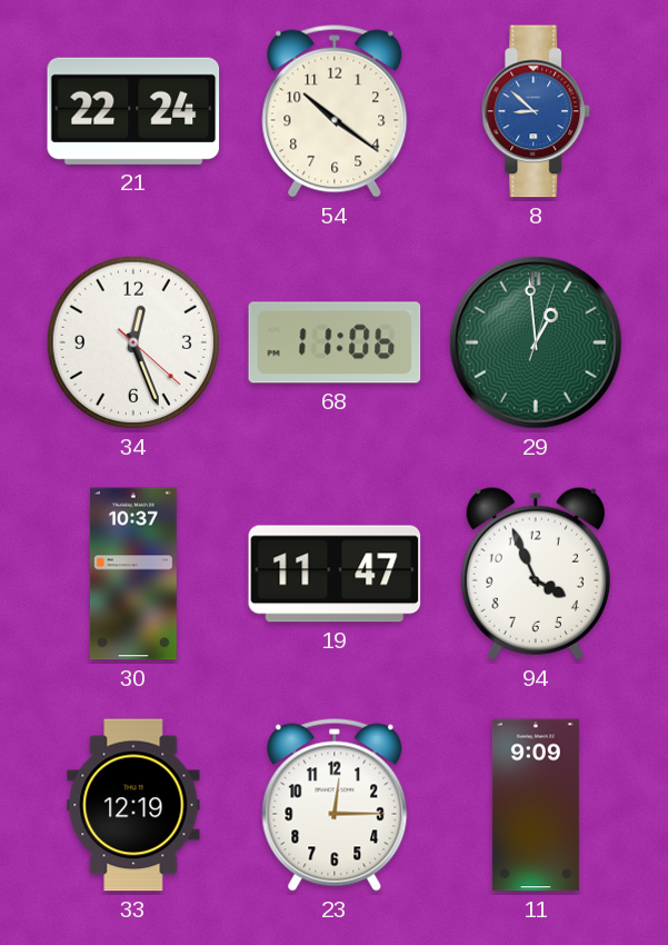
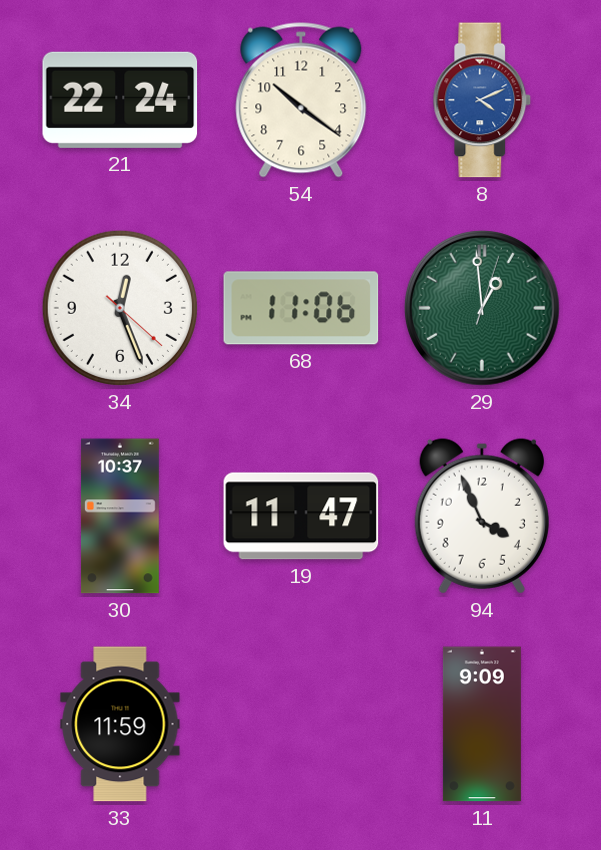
8: 8:52 -> 4:11
33: 12:19 -> 11:59
23: 12:15 -> none
